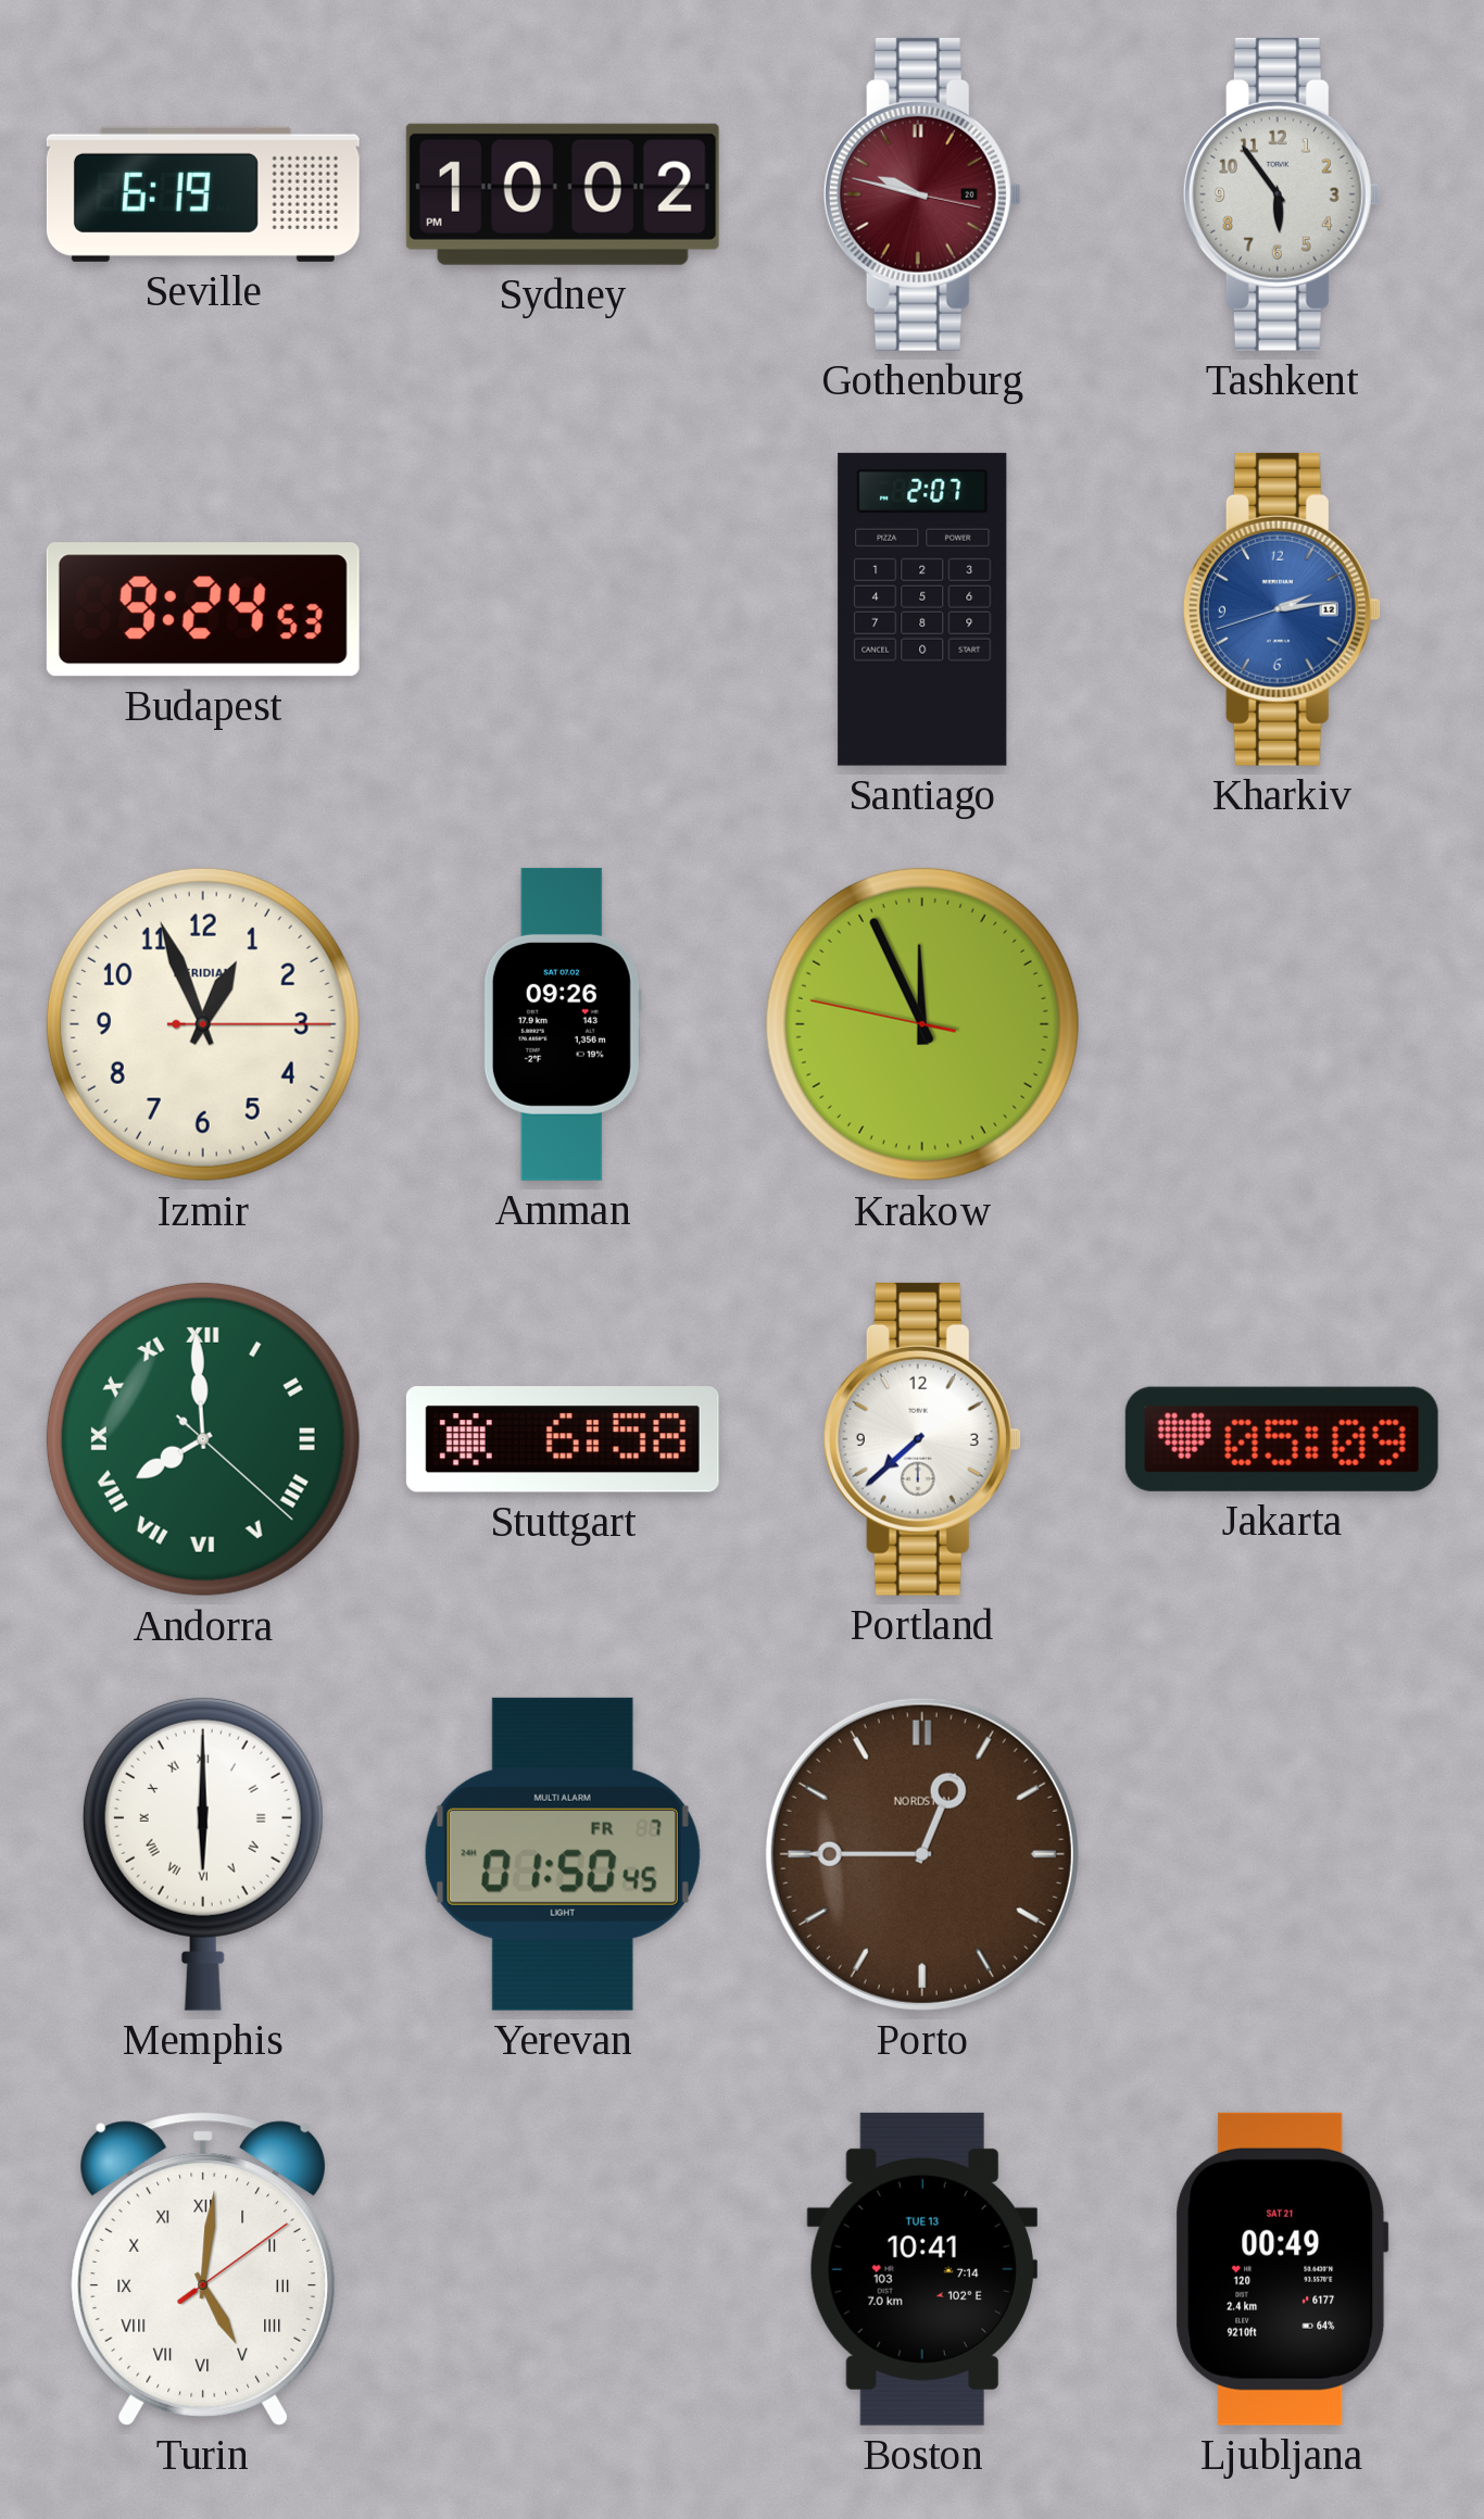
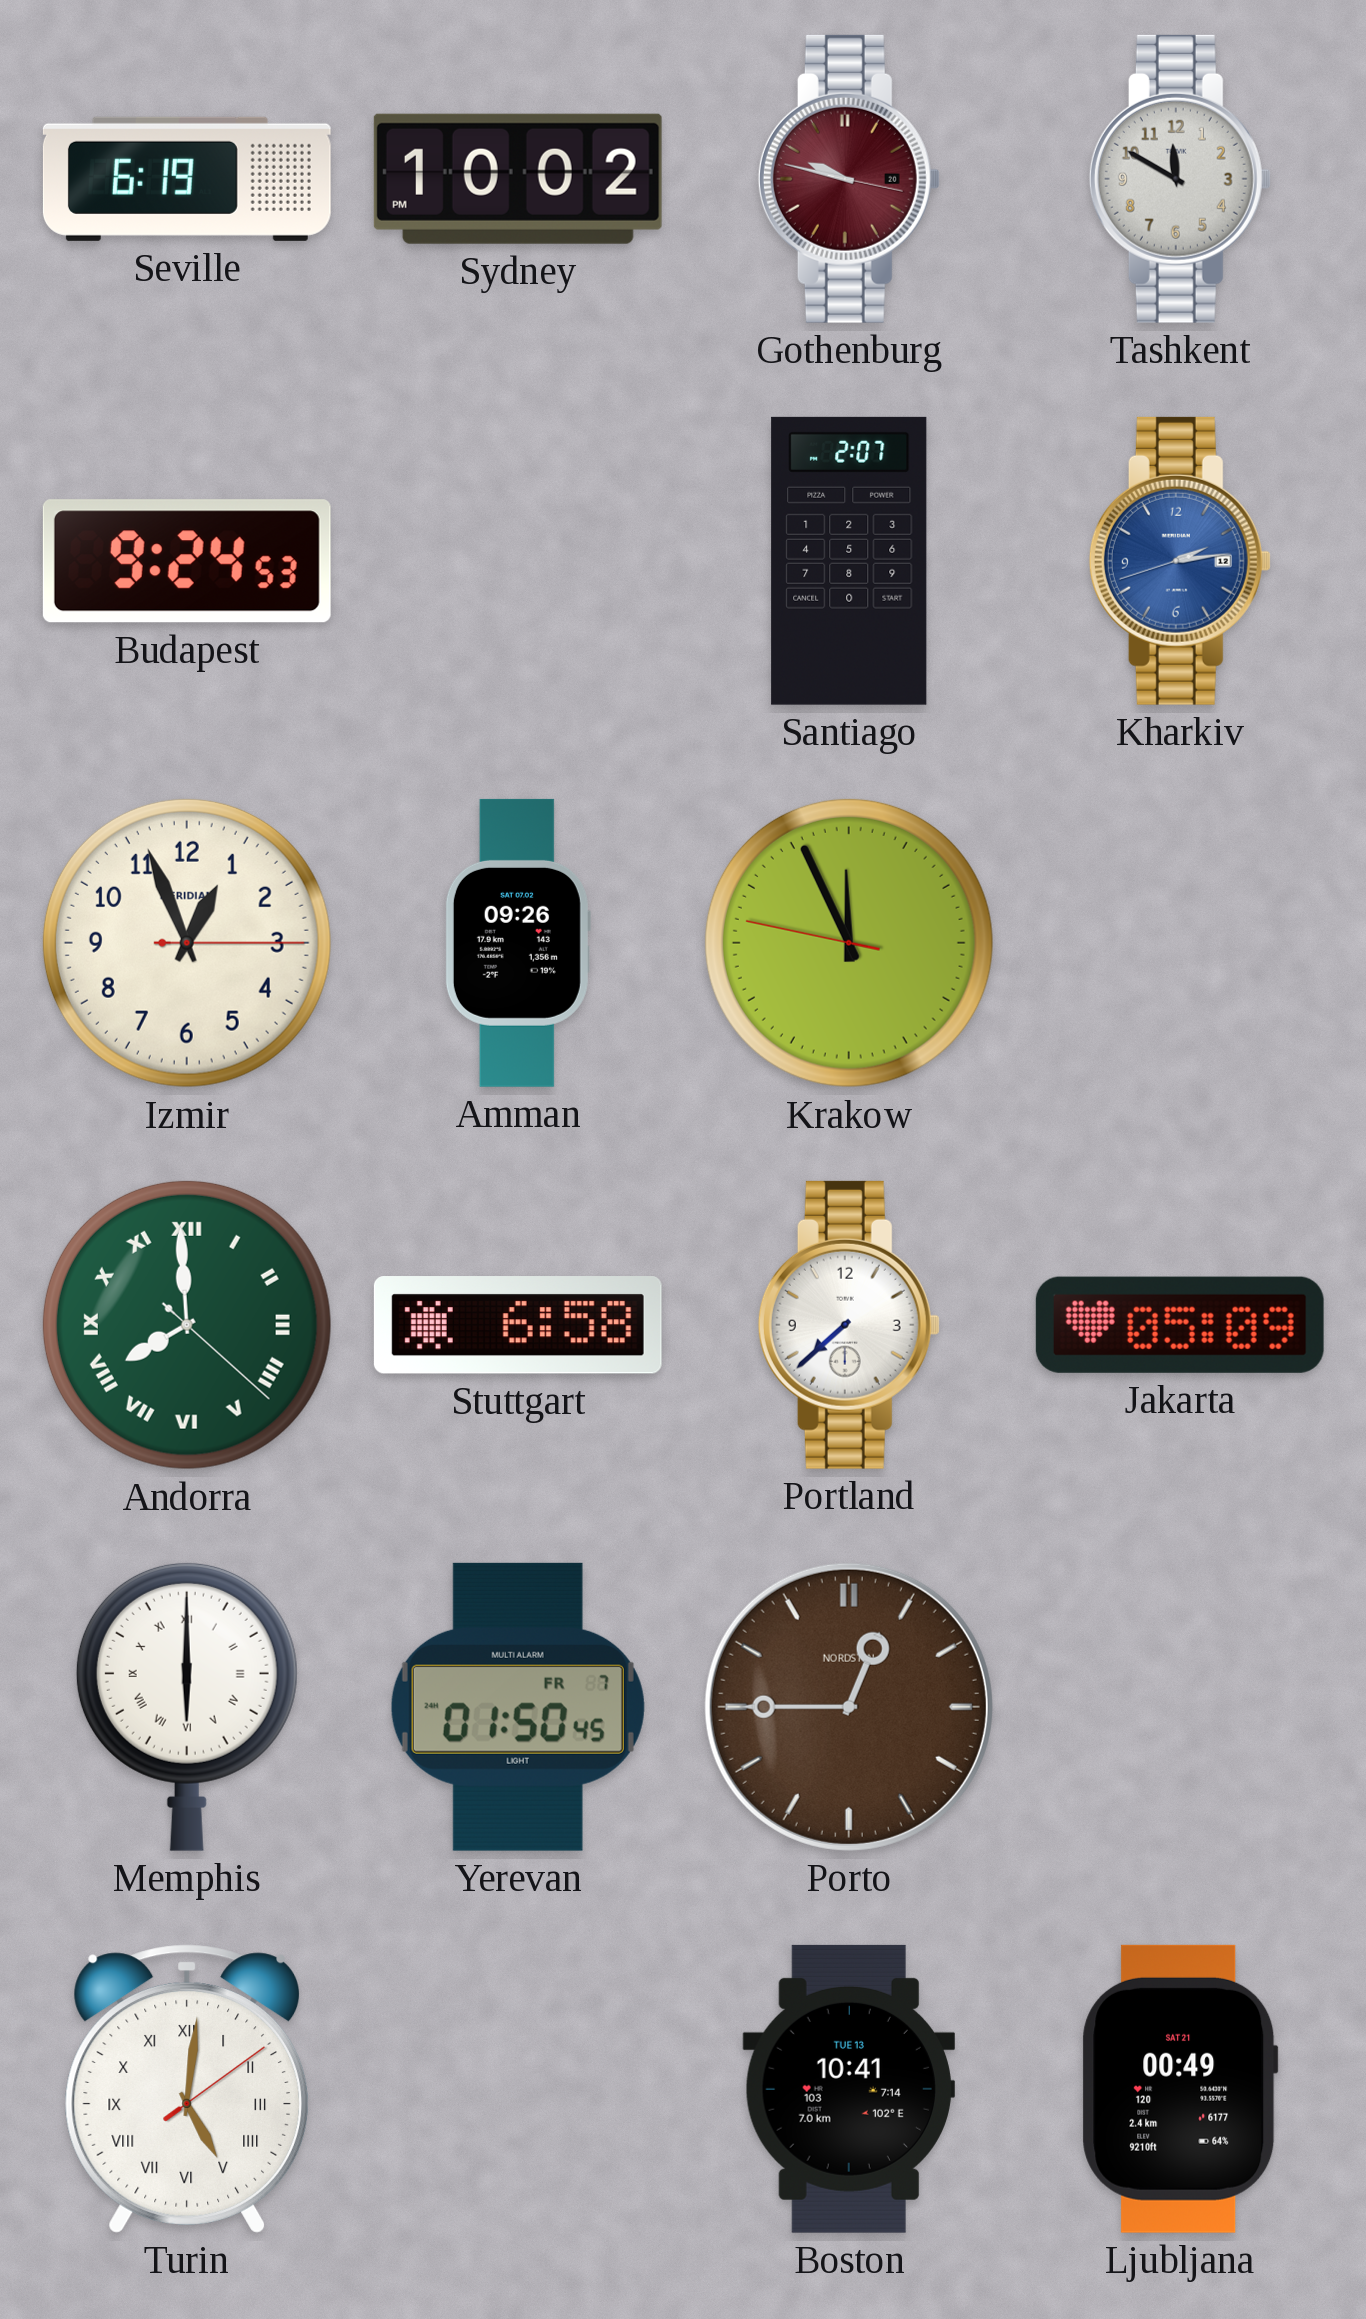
Tashkent: 5:54 -> 11:50
